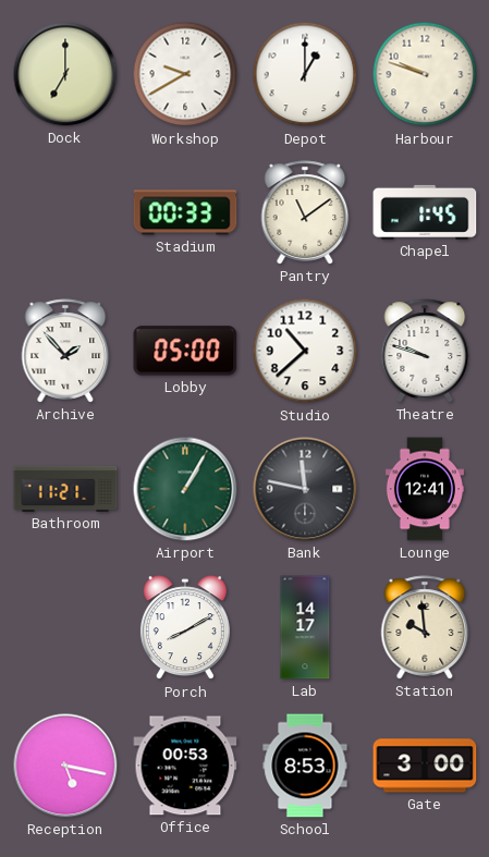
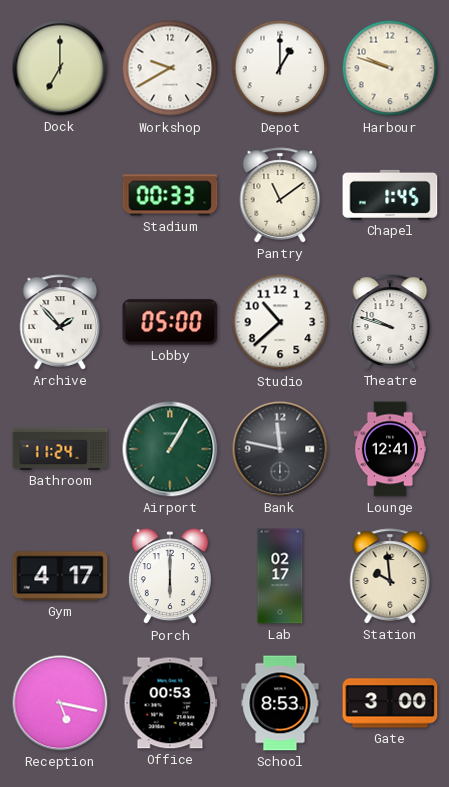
Bathroom: 11:21 -> 11:24
Gym: none -> 4:17
Porch: 8:10 -> 6:00
Lab: 14:17 -> 02:17
